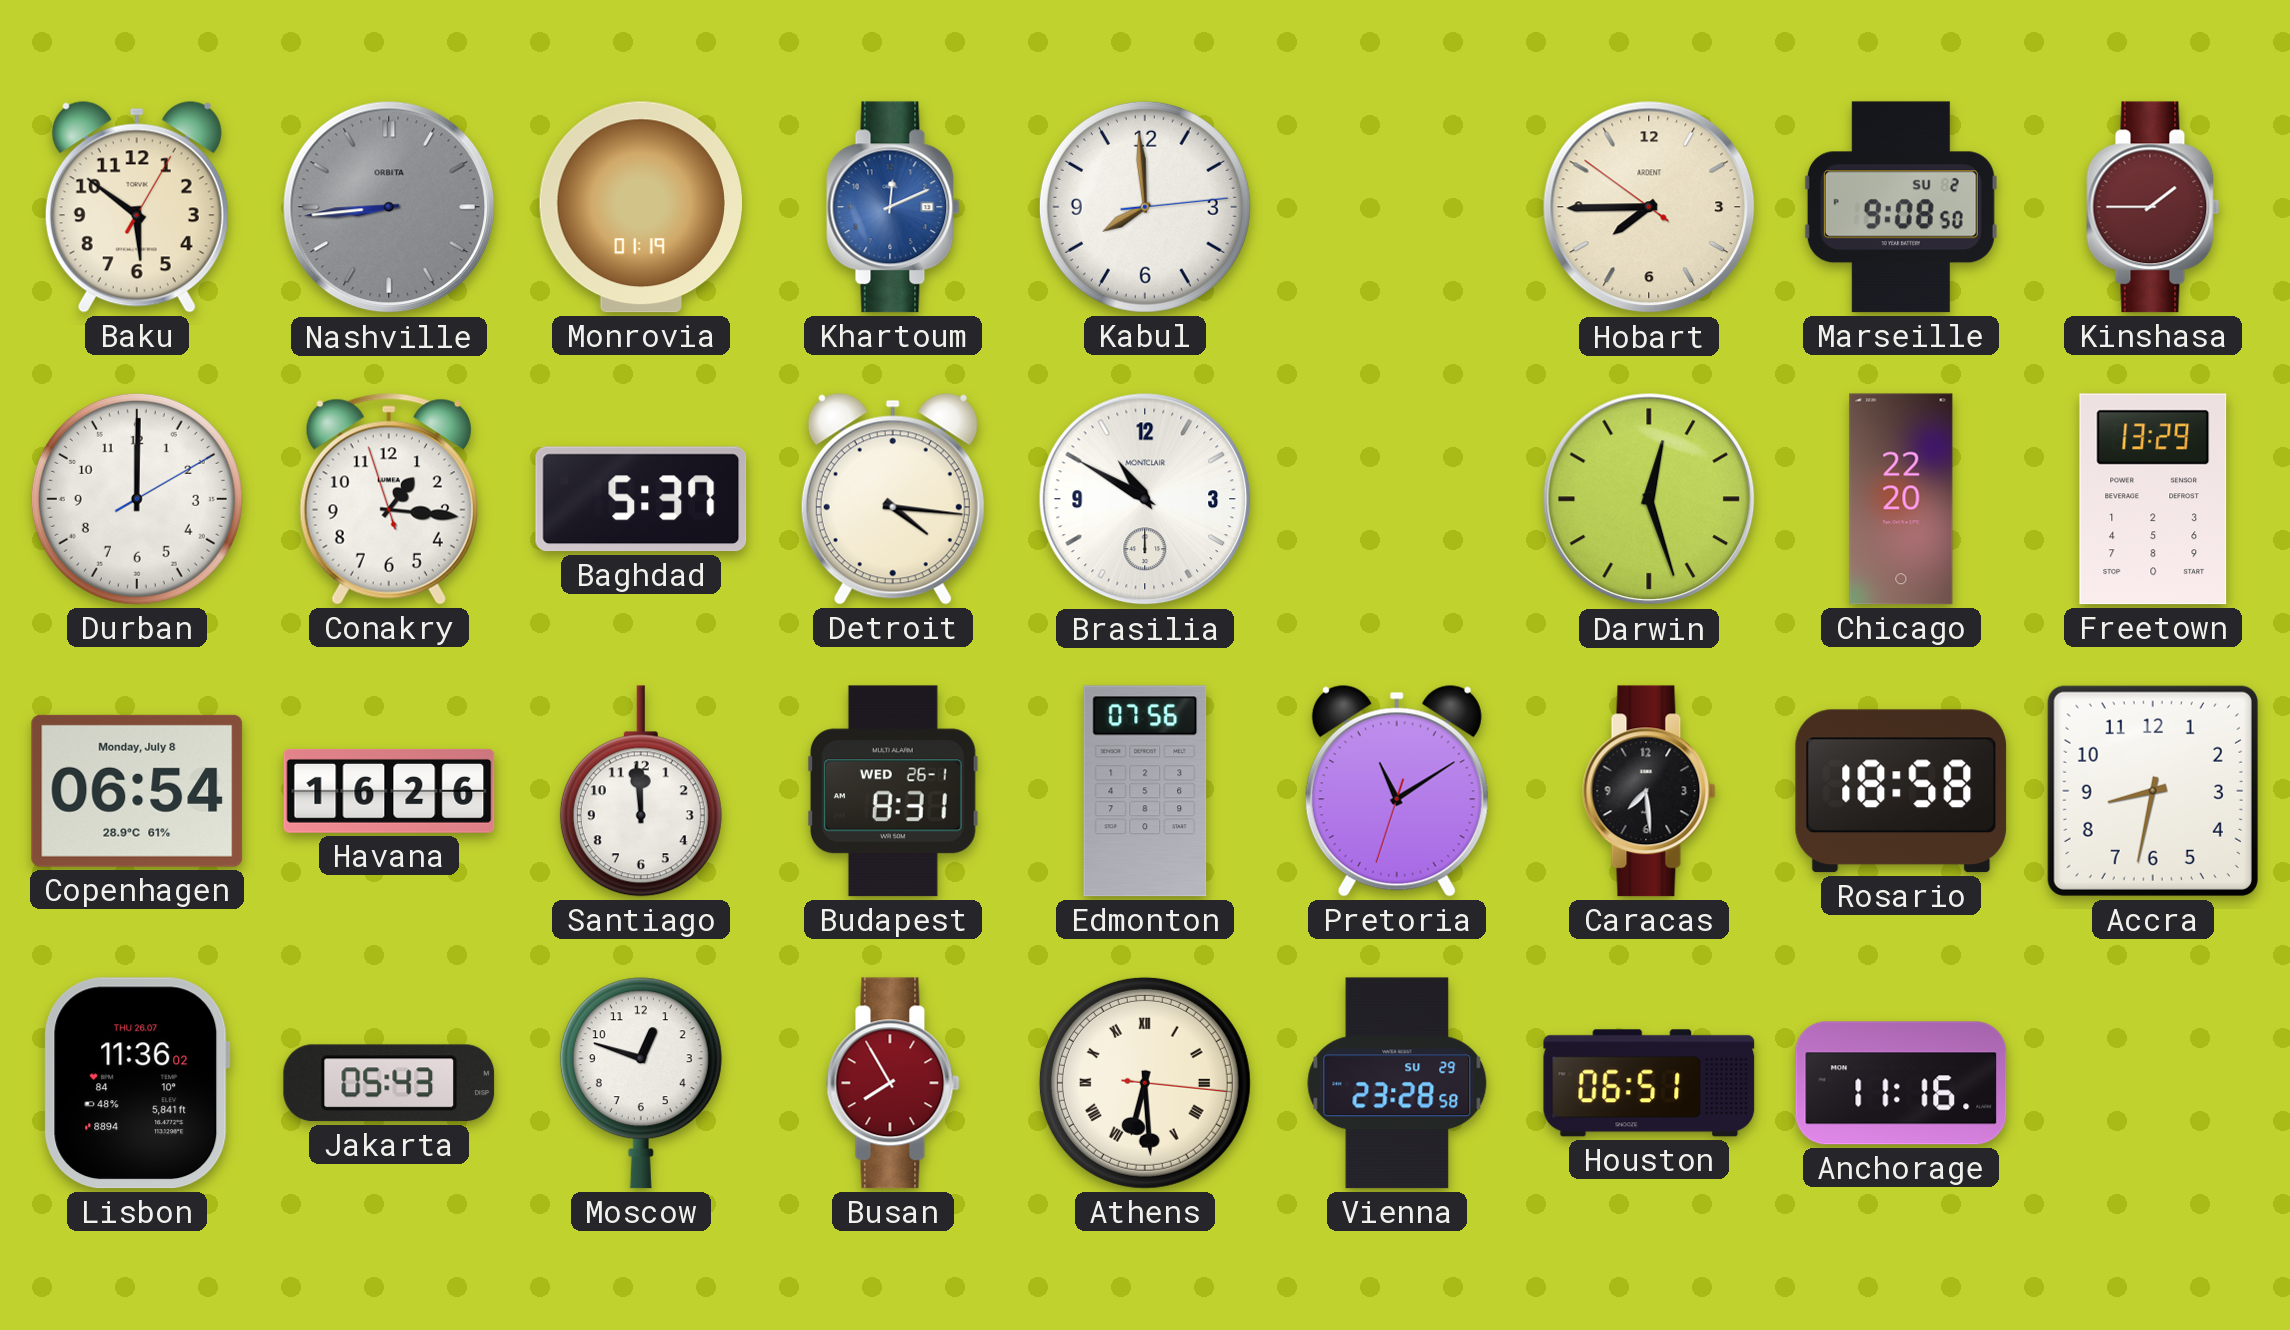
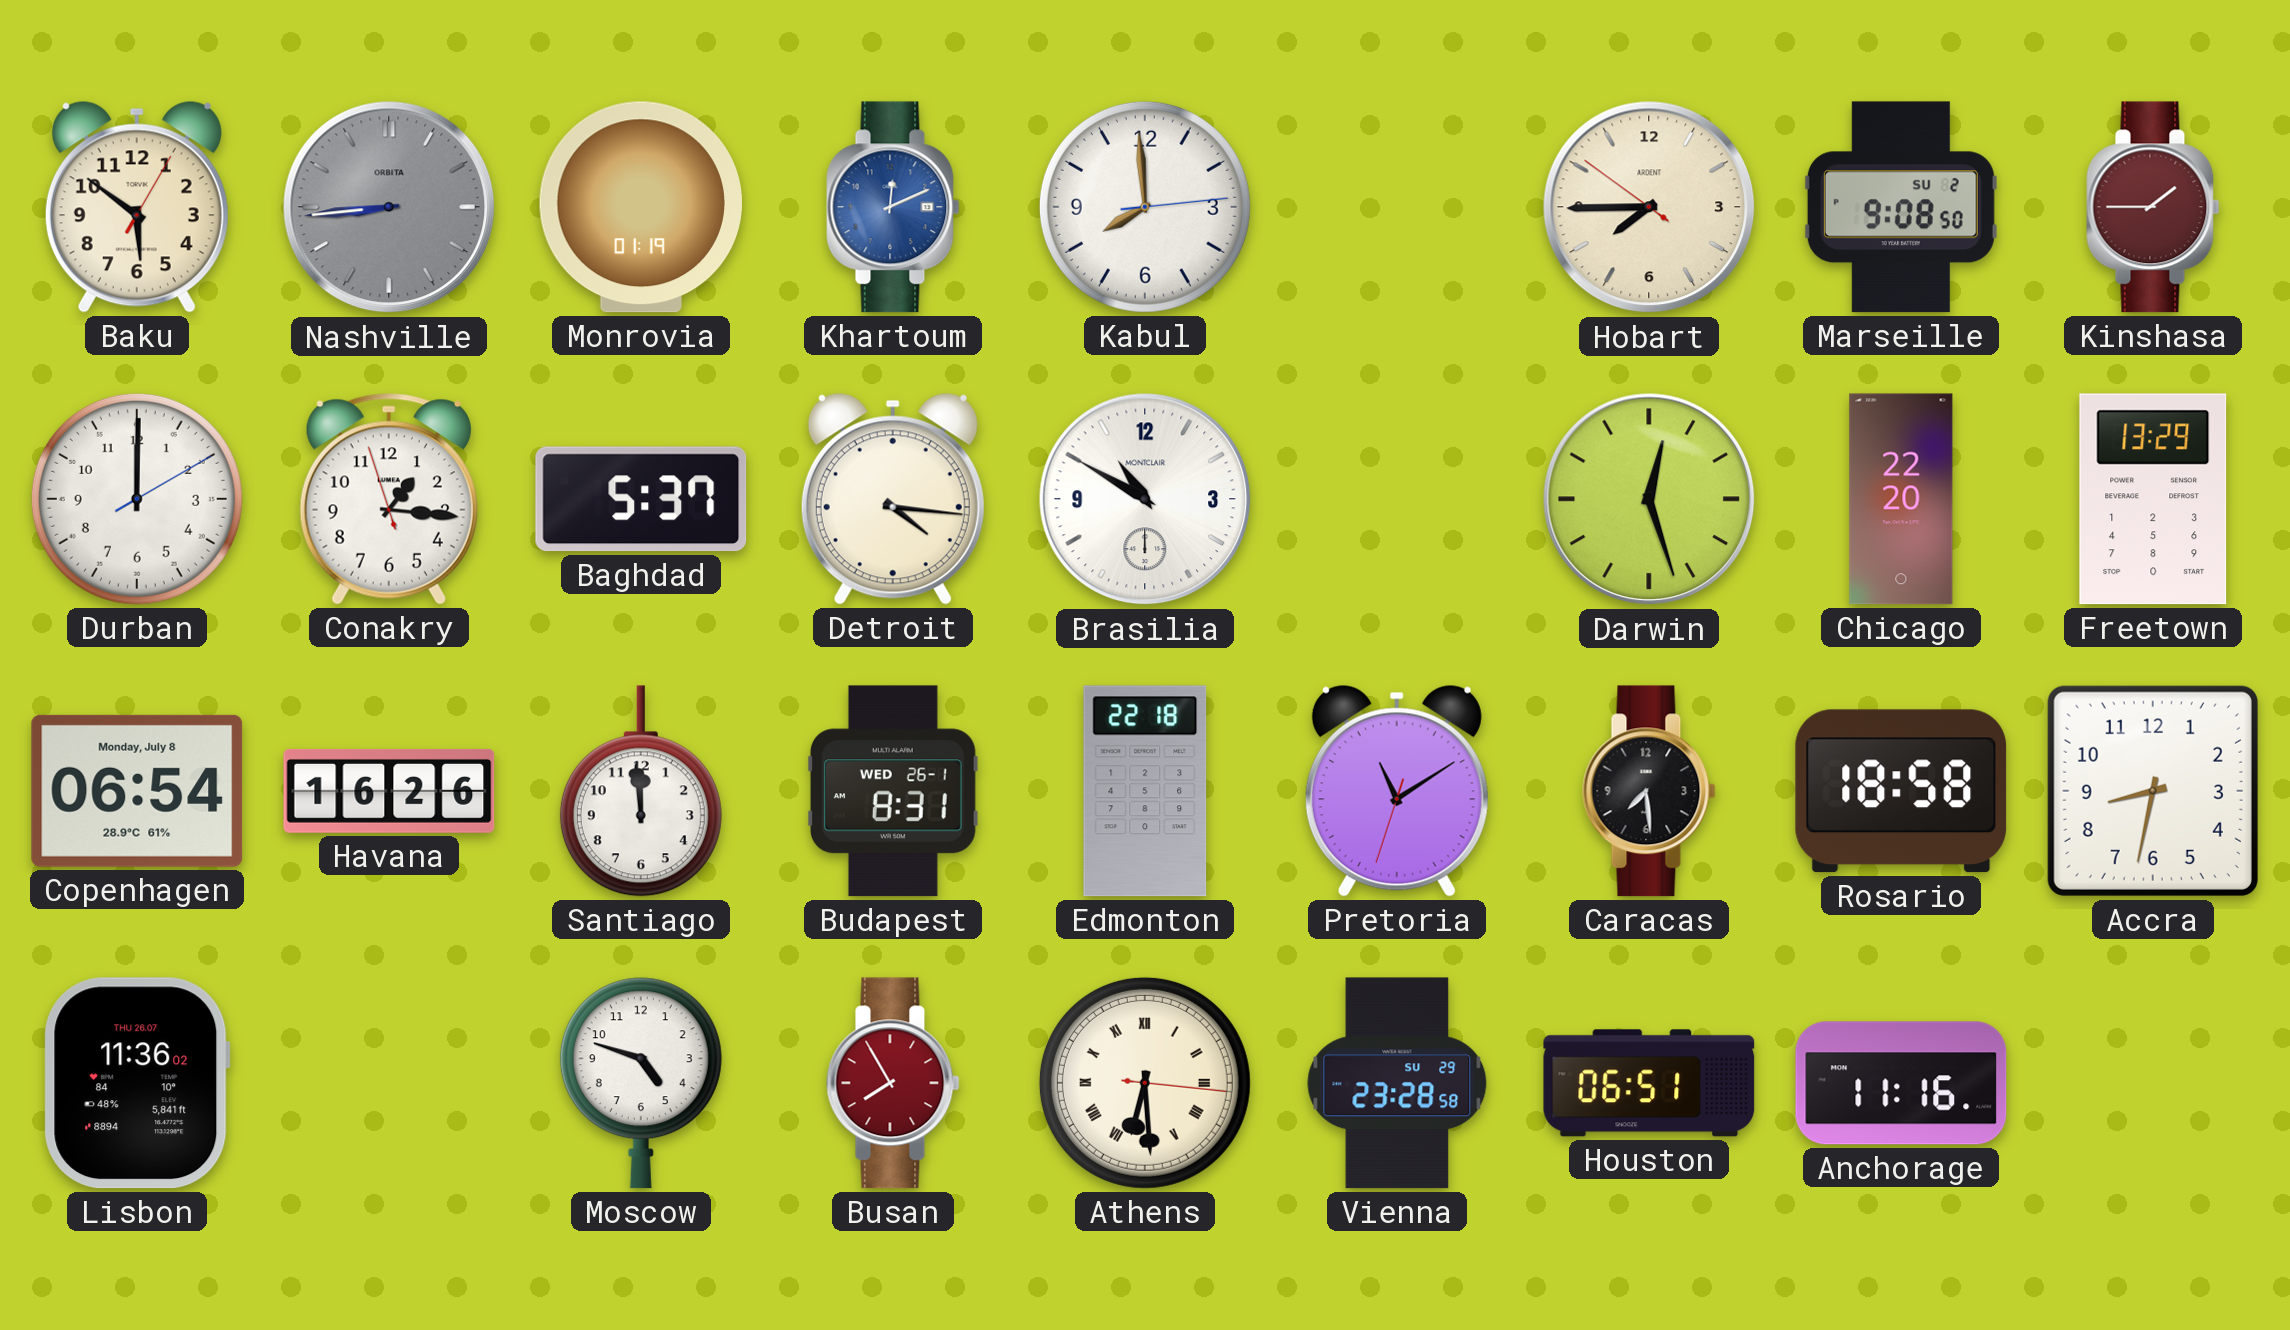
Edmonton: 07:56 -> 22:18
Jakarta: 05:43 -> none
Moscow: 12:48 -> 4:48
